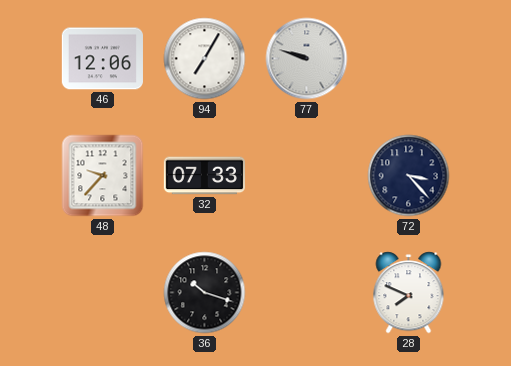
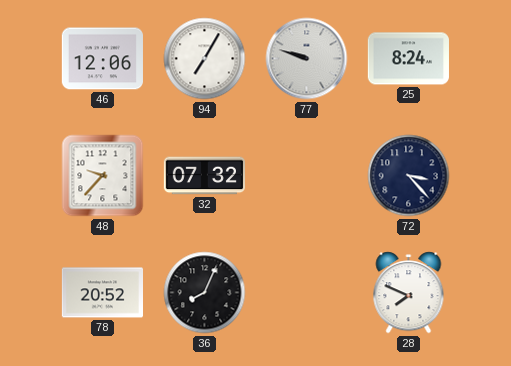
25: none -> 8:24
32: 07:33 -> 07:32
78: none -> 20:52
36: 10:18 -> 8:04
